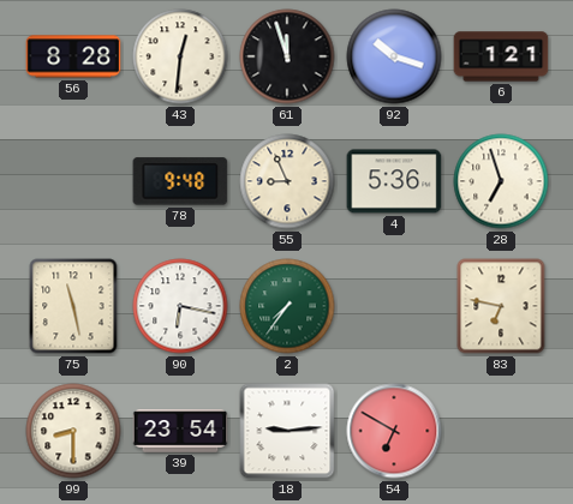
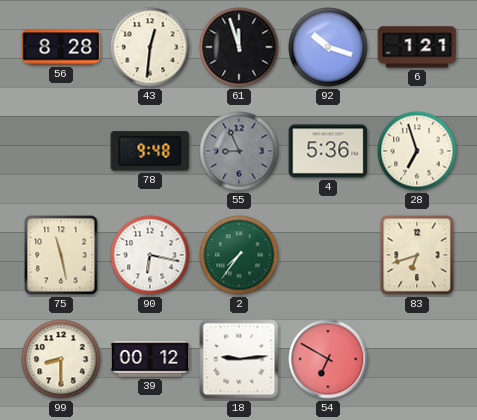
55 dial: cream -> grey
83: 6:47 -> 6:42
39: 23:54 -> 00:12
